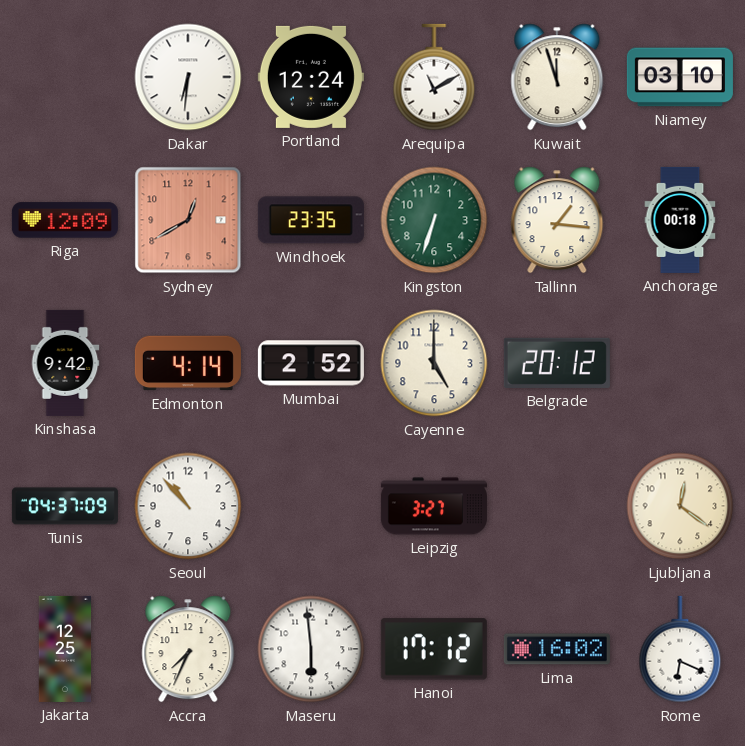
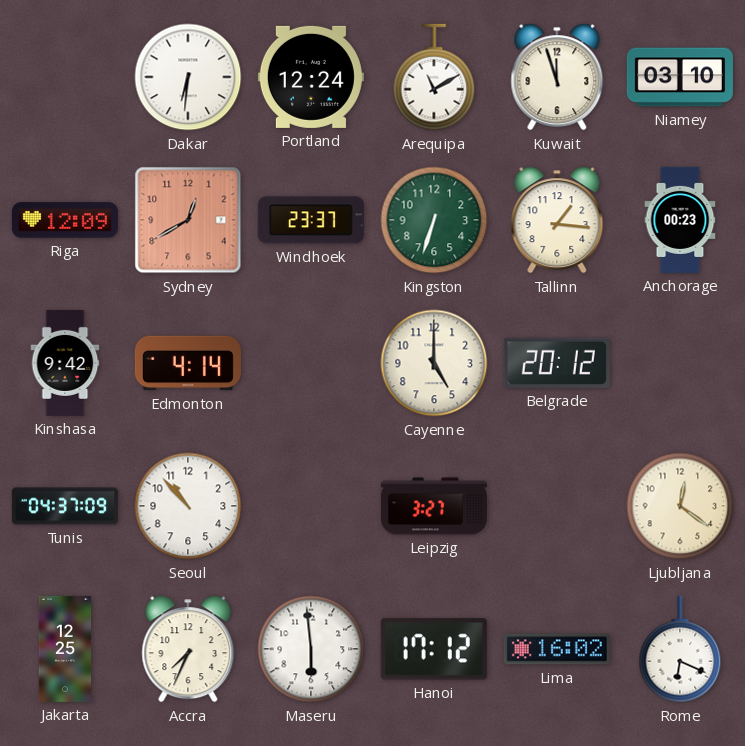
Windhoek: 23:35 -> 23:37
Anchorage: 00:18 -> 00:23
Mumbai: 2:52 -> none
